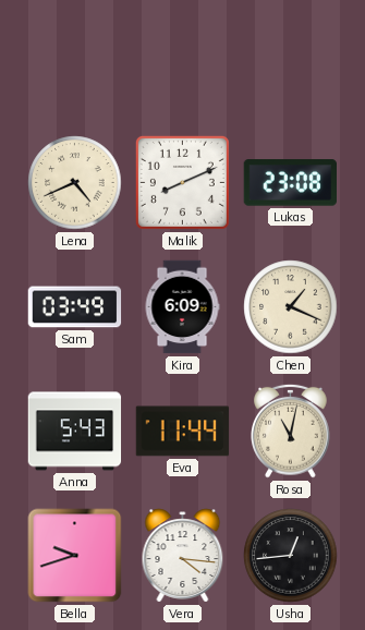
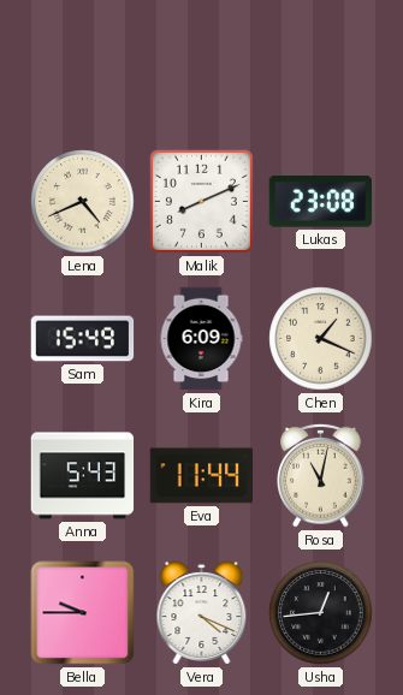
Sam: 03:49 -> 15:49
Bella: 9:42 -> 9:45
Vera: 4:16 -> 4:19
